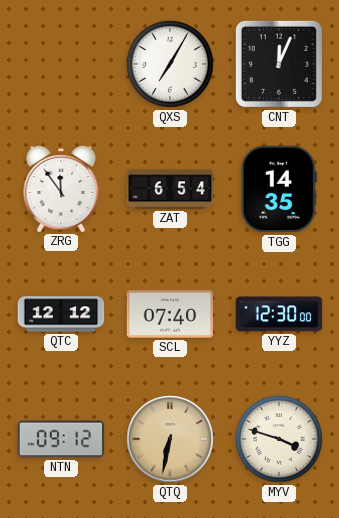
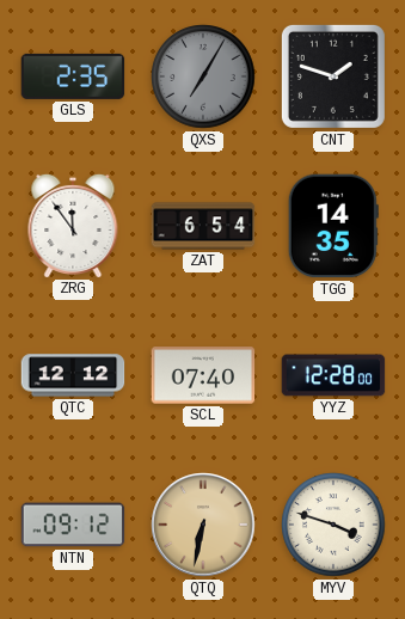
GLS: none -> 2:35
QXS dial: white -> grey
CNT: 12:04 -> 1:48
YYZ: 12:30 -> 12:28
